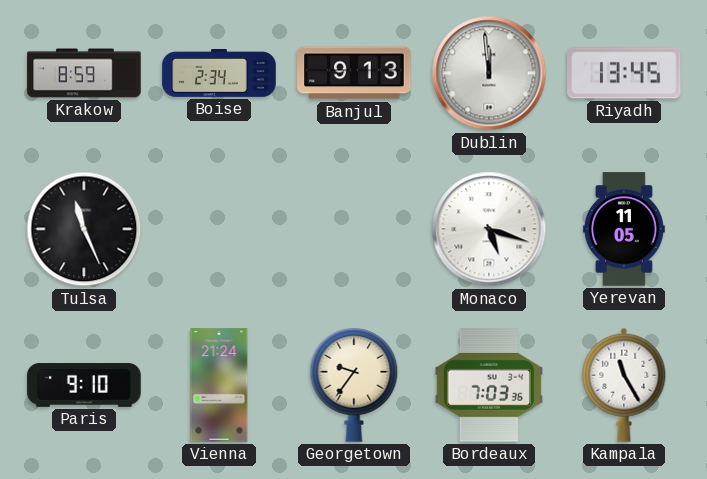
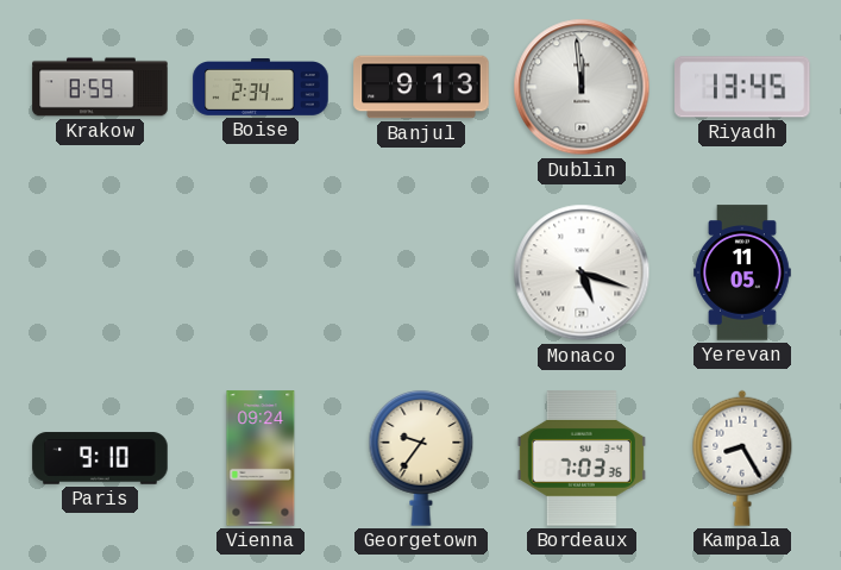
Tulsa: 11:26 -> none
Vienna: 21:24 -> 09:24
Kampala: 11:25 -> 8:25
